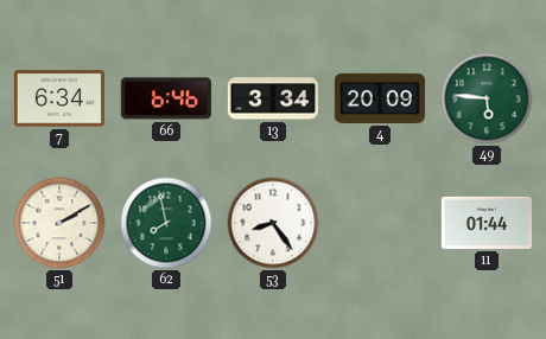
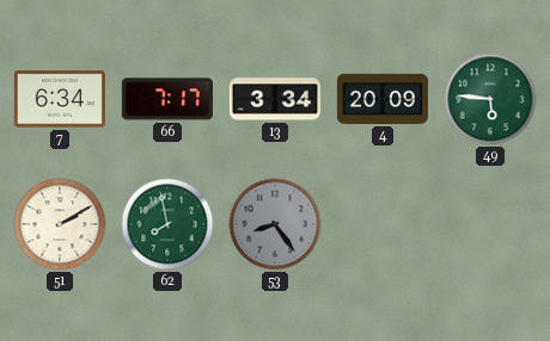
66: 6:46 -> 7:17
53 dial: white -> grey
11: 01:44 -> none
